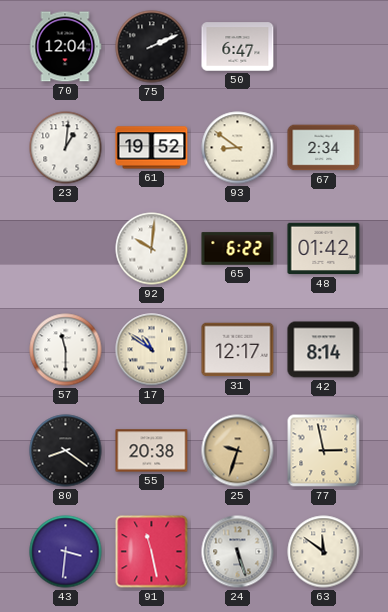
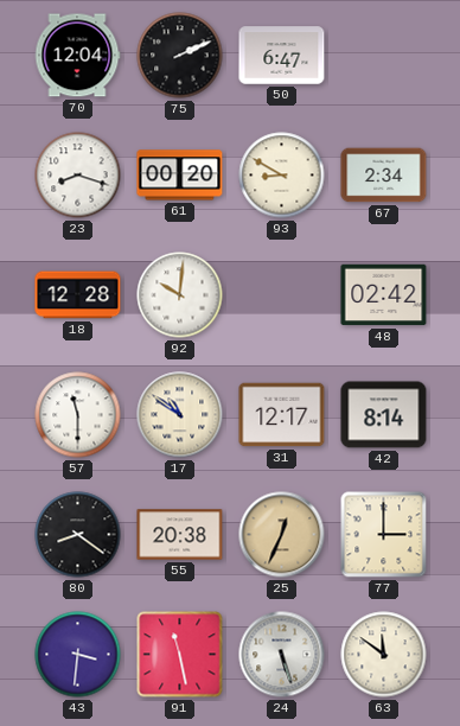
23: 1:01 -> 8:18
61: 19:52 -> 00:20
93: 8:51 -> 8:50
18: none -> 12:28
65: 6:22 -> none
48: 01:42 -> 02:42
25: 9:33 -> 12:34
77: 2:58 -> 3:00
